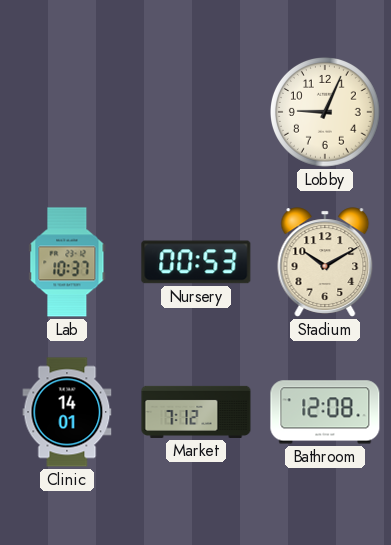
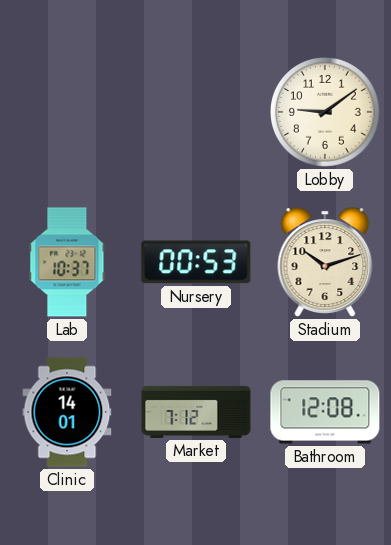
Lobby: 9:04 -> 9:09
Stadium: 10:10 -> 10:12
